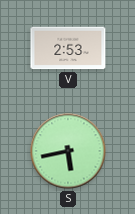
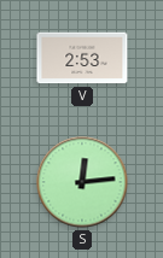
S: 5:43 -> 12:14
